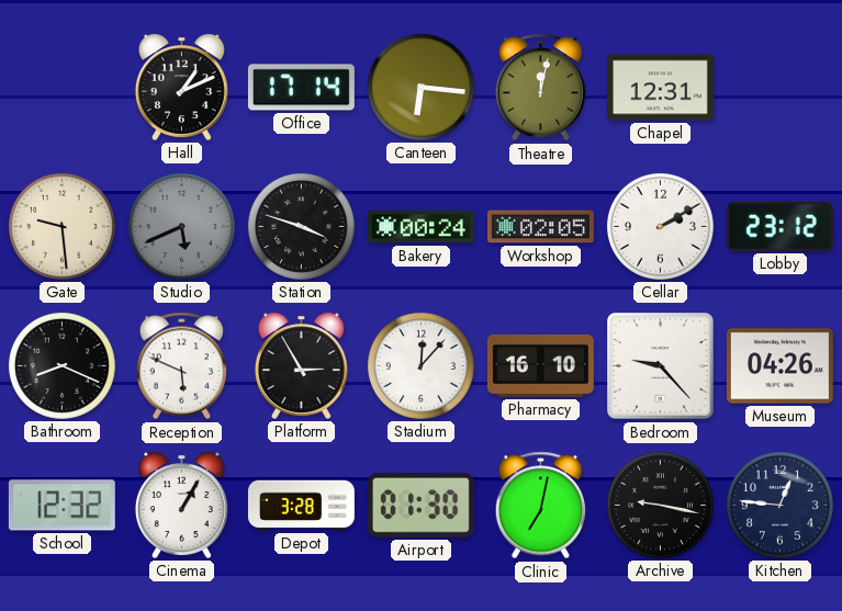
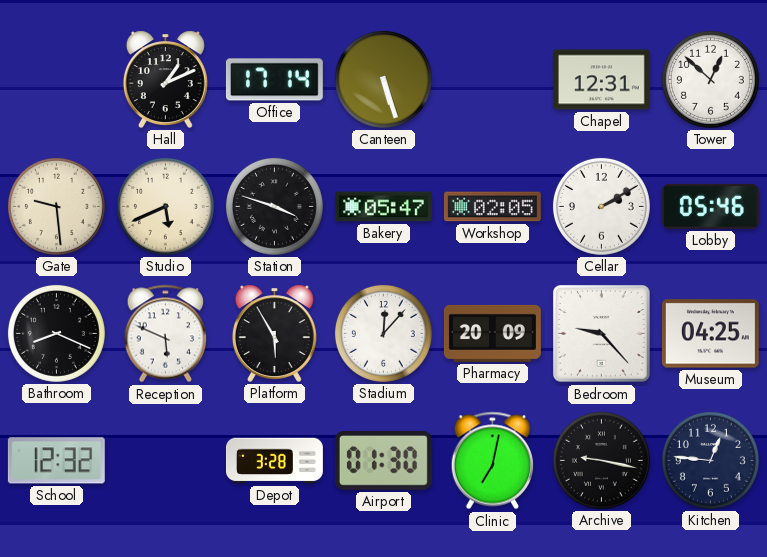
Canteen: 6:16 -> 5:27
Theatre: 12:02 -> none
Tower: none -> 12:52
Studio dial: grey -> cream
Bakery: 00:24 -> 05:47
Lobby: 23:12 -> 05:46
Platform: 2:55 -> 5:55
Pharmacy: 16:10 -> 20:09
Museum: 04:26 -> 04:25
Cinema: 1:05 -> none
